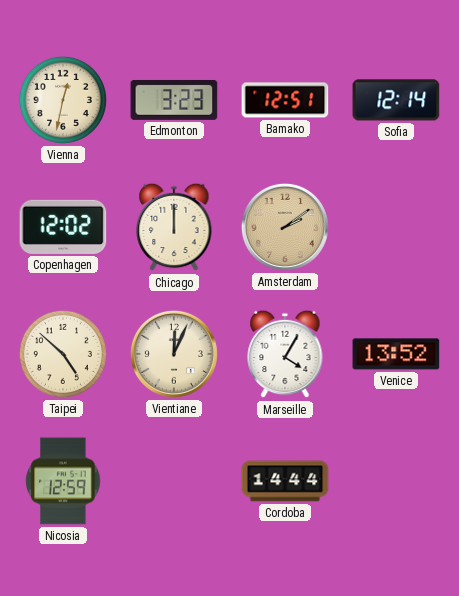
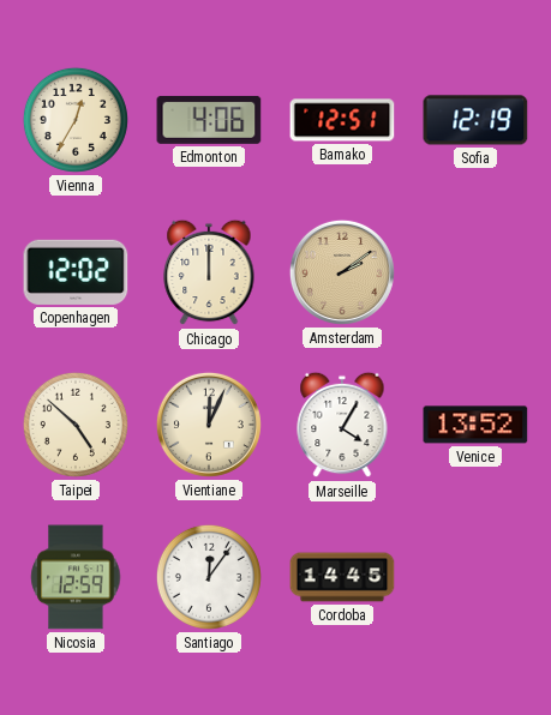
Vienna: 12:32 -> 12:35
Edmonton: 3:23 -> 4:06
Sofia: 12:14 -> 12:19
Santiago: none -> 12:06
Cordoba: 14:44 -> 14:45
